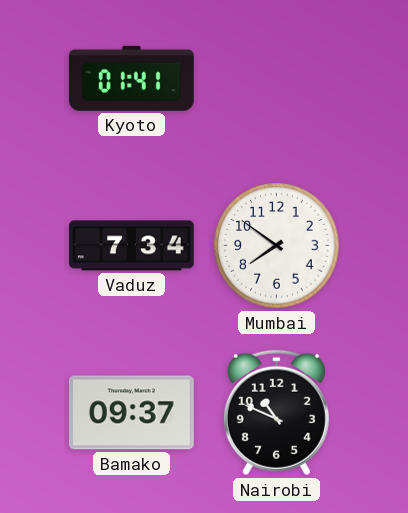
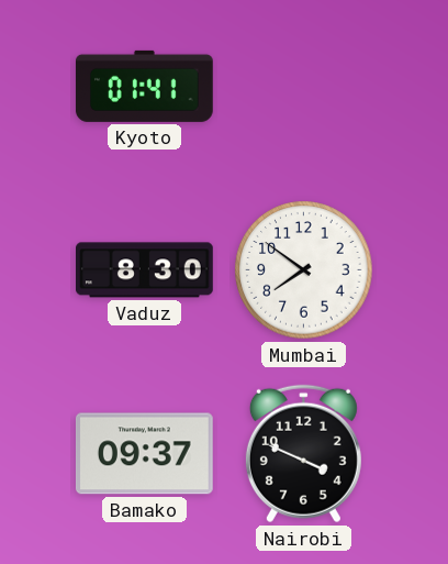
Vaduz: 7:34 -> 8:30
Nairobi: 10:49 -> 3:49
